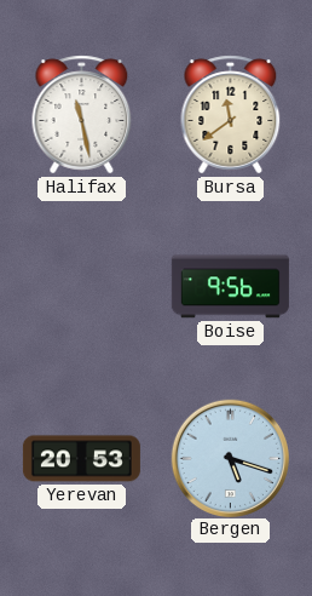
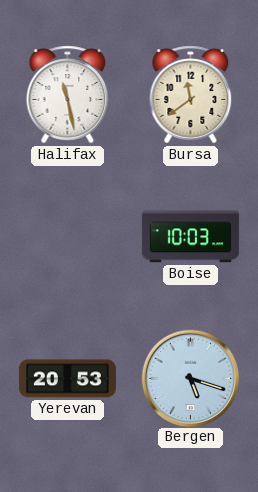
Boise: 9:56 -> 10:03
